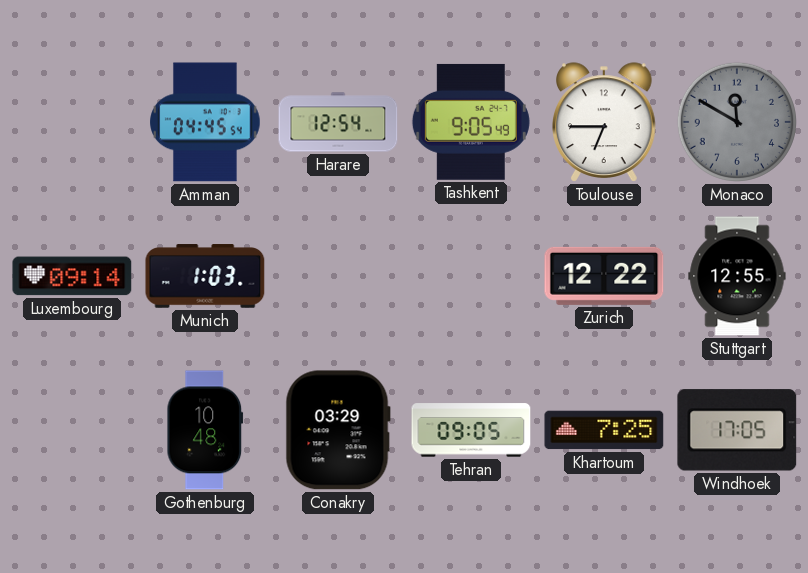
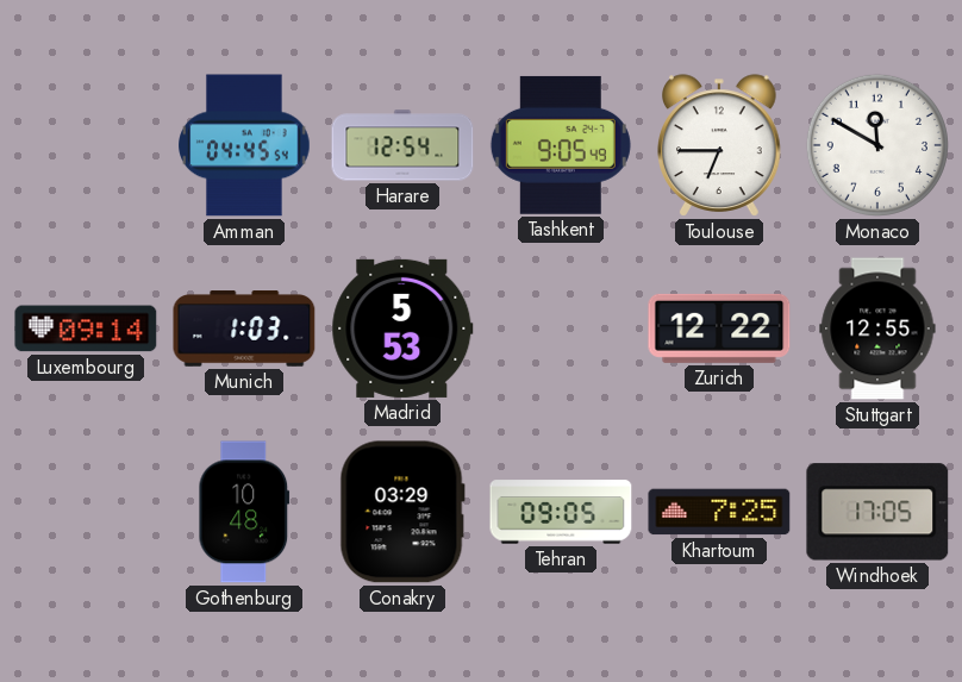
Monaco dial: grey -> white
Madrid: none -> 5:53
